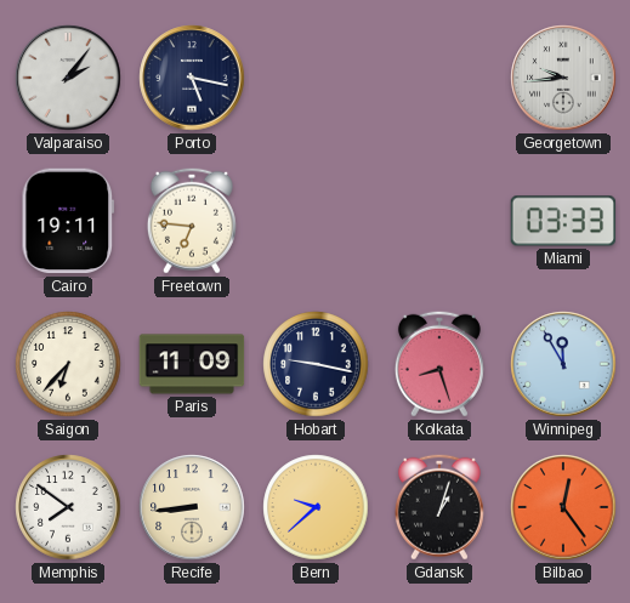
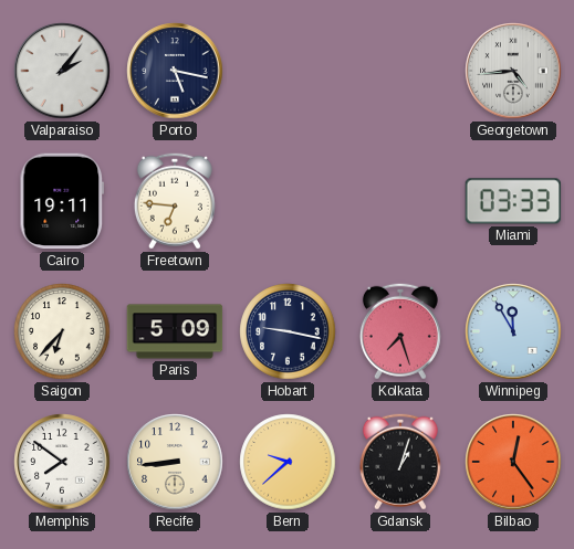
Georgetown: 9:44 -> 4:44
Paris: 11:09 -> 5:09
Kolkata: 8:27 -> 7:27
